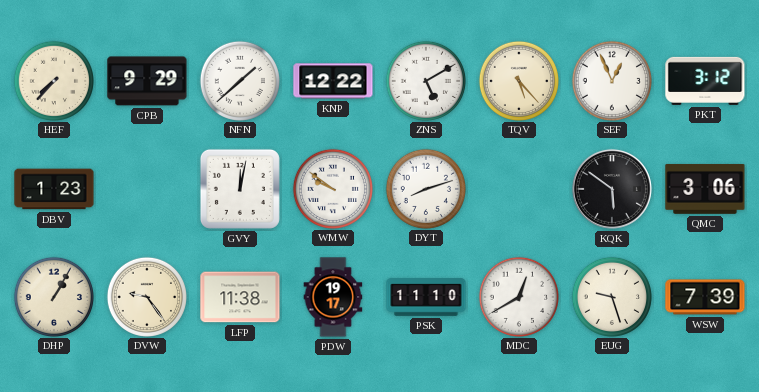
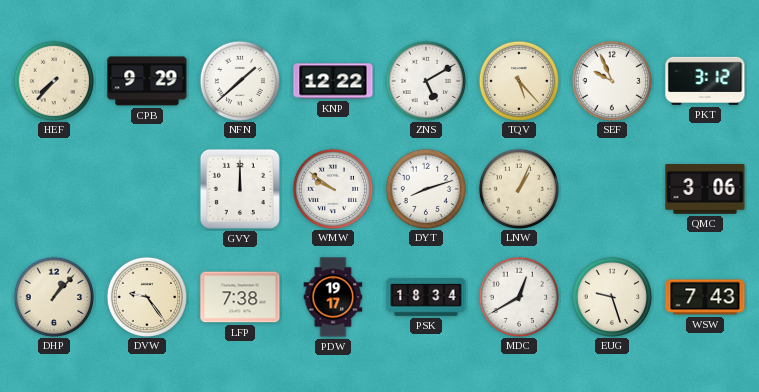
SEF: 12:56 -> 9:56
DBV: 1:23 -> none
GVY: 12:02 -> 12:00
LNW: none -> 1:04
KQK: 5:51 -> none
DHP: 1:05 -> 1:07
LFP: 11:38 -> 7:38
PSK: 11:10 -> 18:34
WSW: 7:39 -> 7:43
